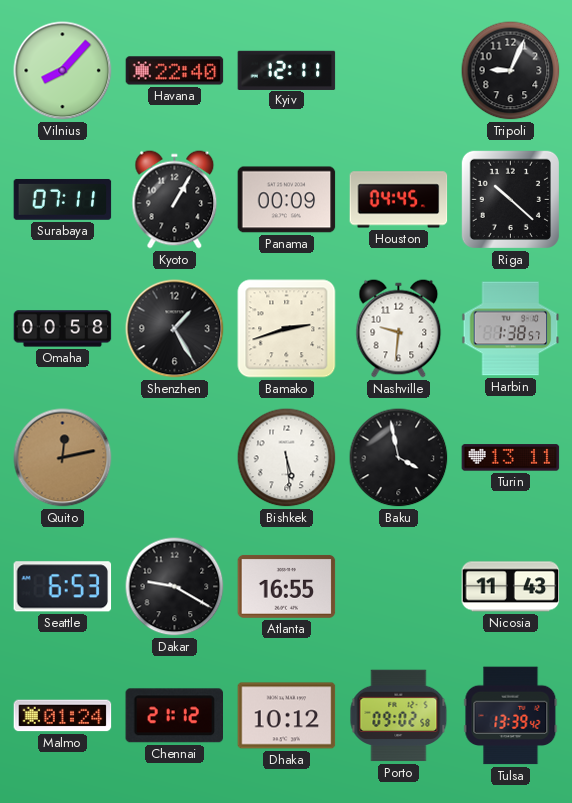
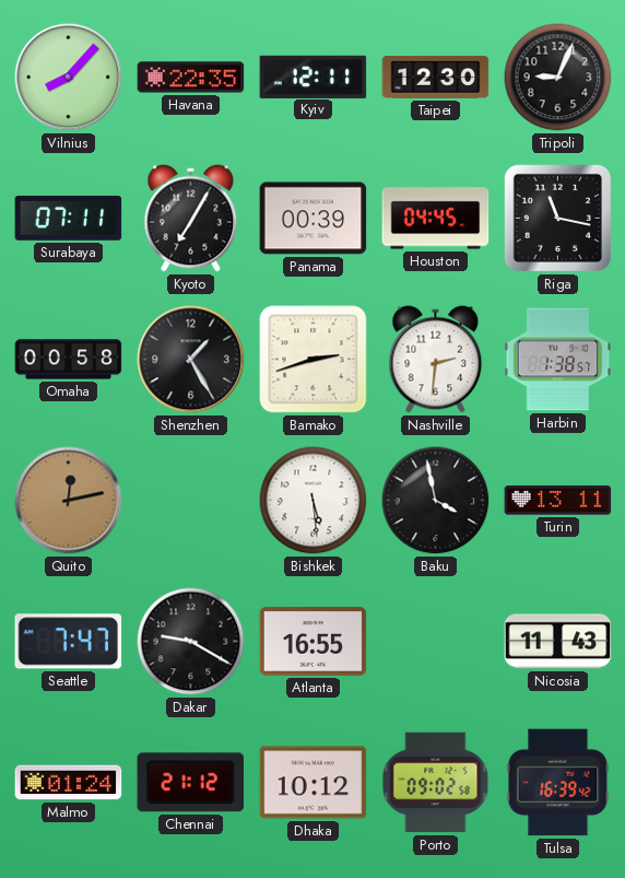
Havana: 22:40 -> 22:35
Taipei: none -> 12:30
Kyoto: 1:05 -> 7:05
Panama: 00:09 -> 00:39
Riga: 10:22 -> 11:17
Nashville: 9:31 -> 2:31
Seattle: 6:53 -> 7:47
Tulsa: 13:39 -> 16:39
